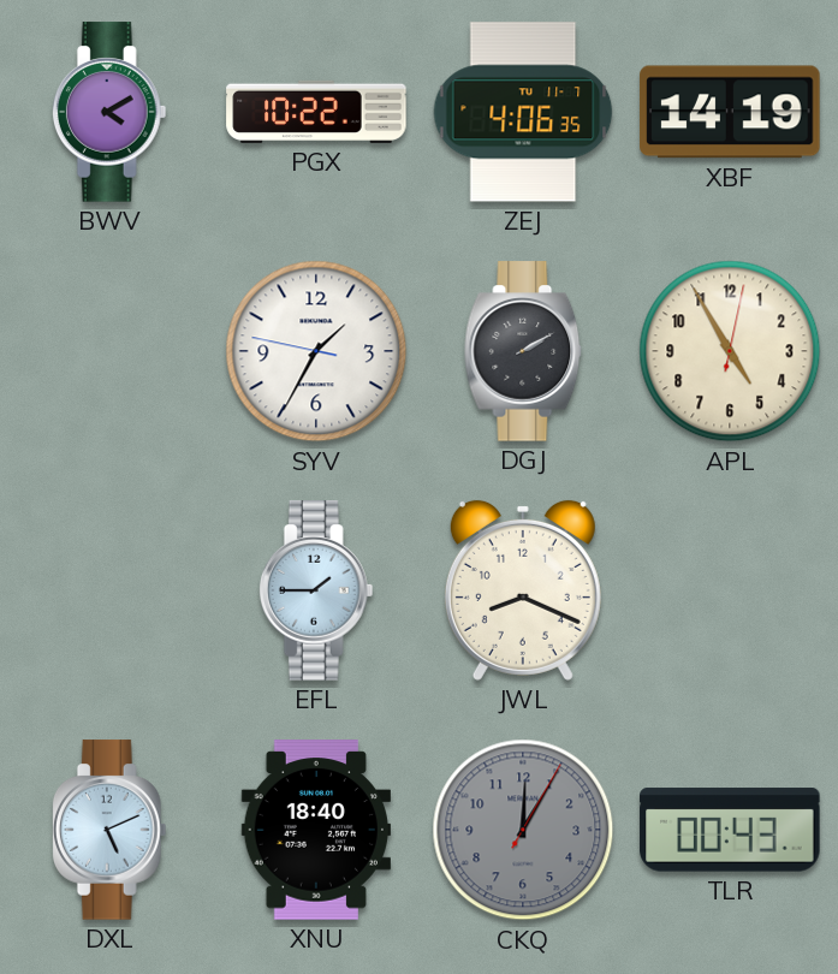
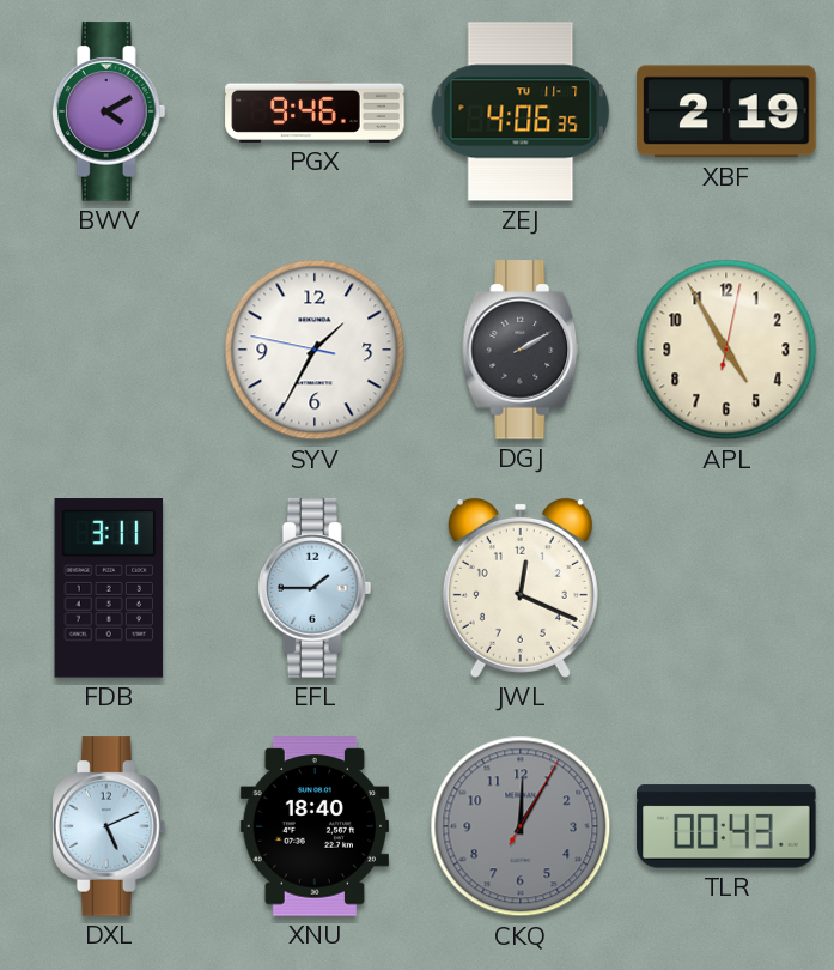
PGX: 10:22 -> 9:46
XBF: 14:19 -> 2:19
FDB: none -> 3:11
JWL: 8:19 -> 12:19
